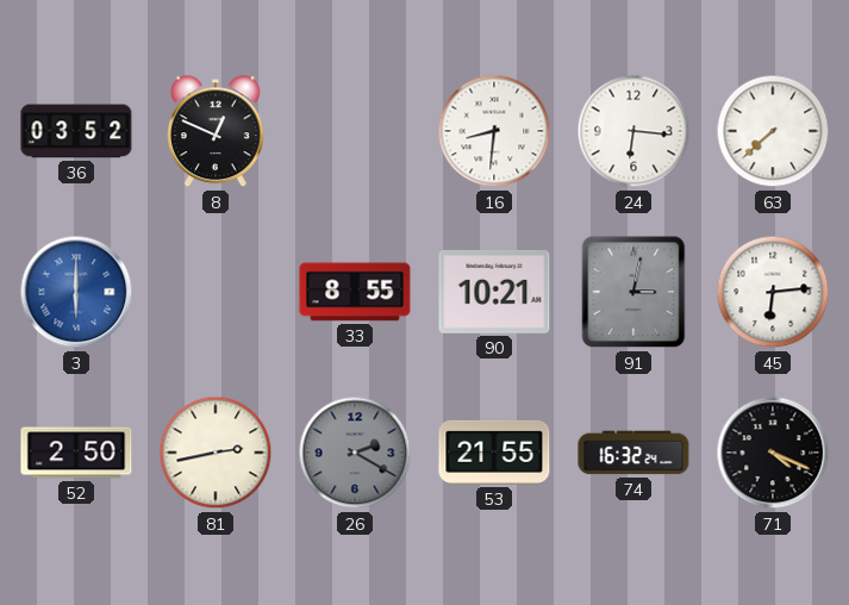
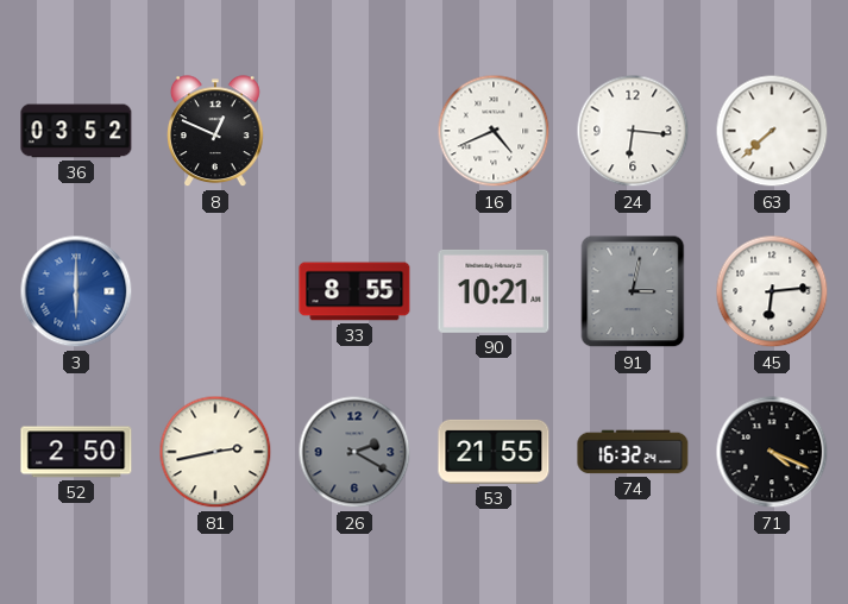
16: 8:31 -> 4:41
